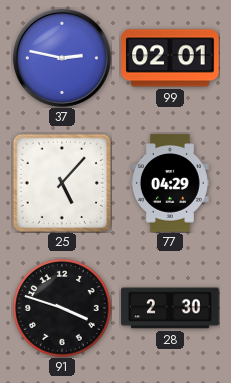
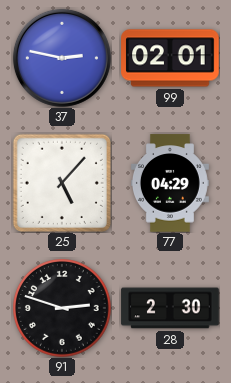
91: 3:48 -> 2:48
